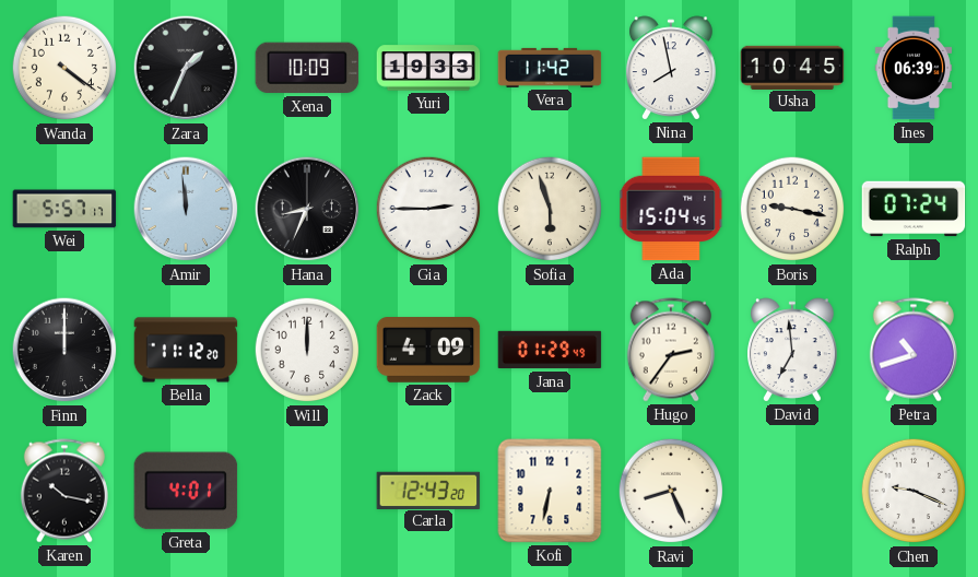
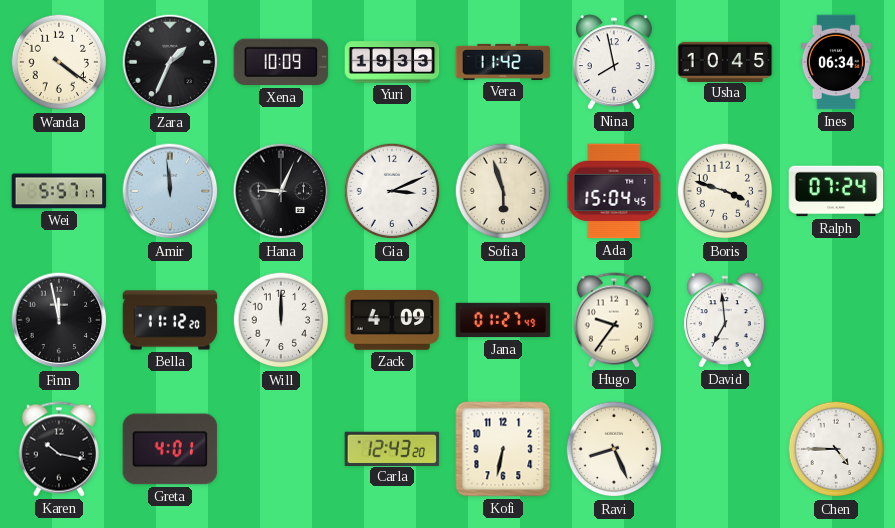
Ines: 06:39 -> 06:34
Hana: 8:34 -> 9:04
Gia: 2:45 -> 3:11
Boris: 9:17 -> 3:48
Finn: 12:00 -> 11:58
Jana: 01:29 -> 01:27
Hugo: 2:36 -> 9:36
Petra: 10:42 -> none
Chen: 9:19 -> 4:45
